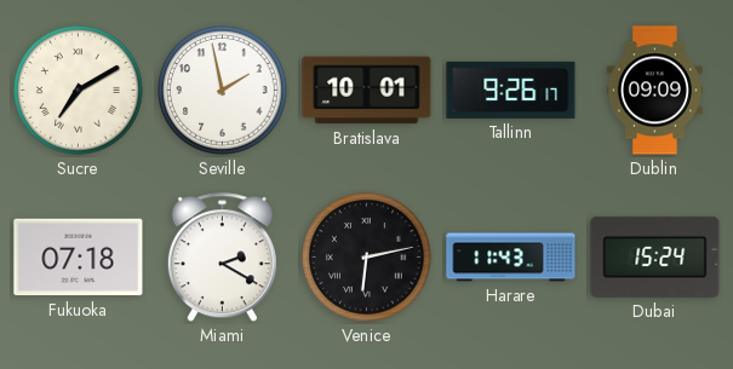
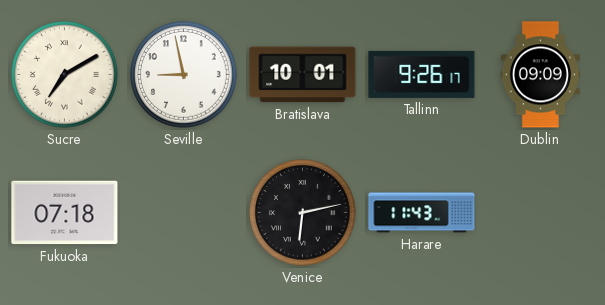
Seville: 1:58 -> 8:58
Miami: 2:20 -> none
Dubai: 15:24 -> none
